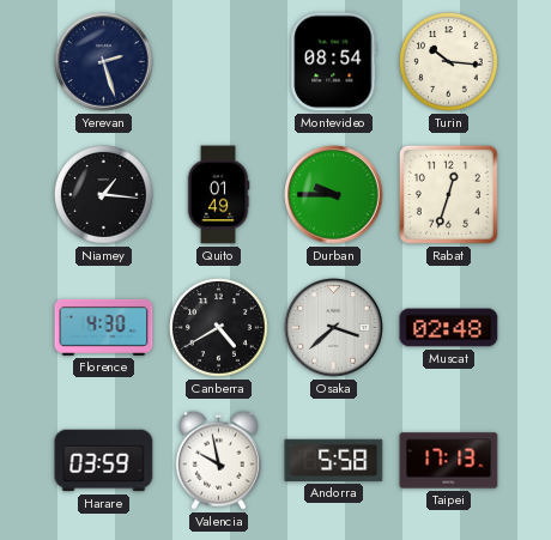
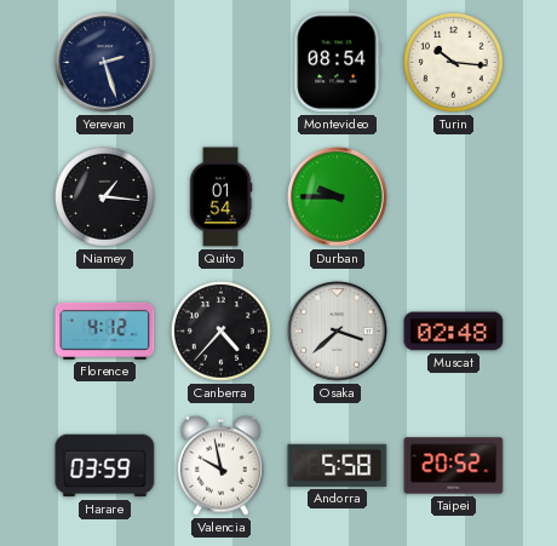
Quito: 01:49 -> 01:54
Rabat: 12:33 -> none
Florence: 4:30 -> 4:12
Canberra: 4:40 -> 4:37
Taipei: 17:13 -> 20:52
